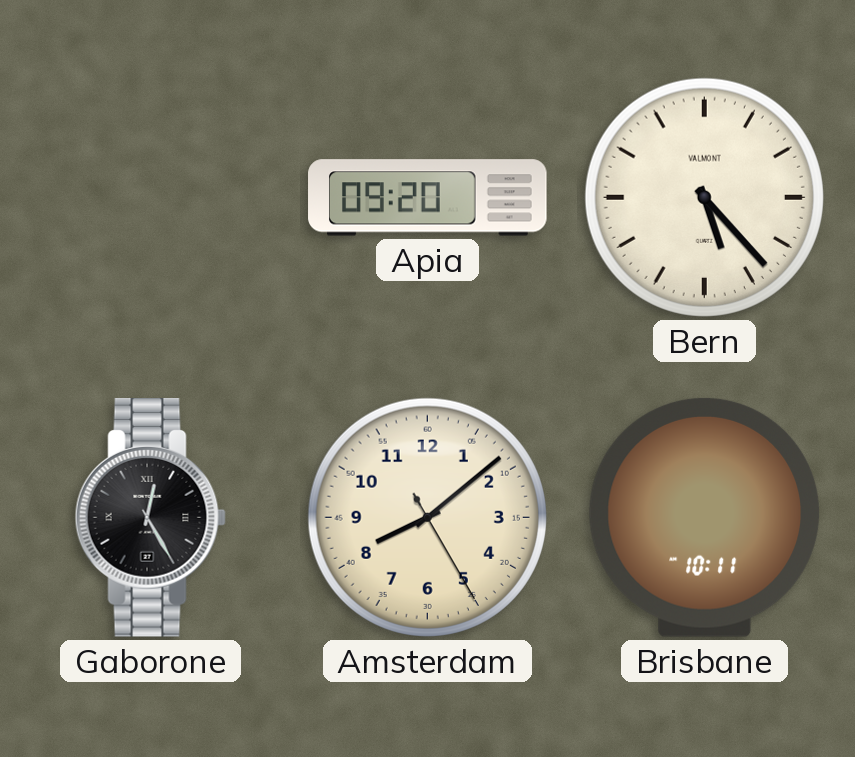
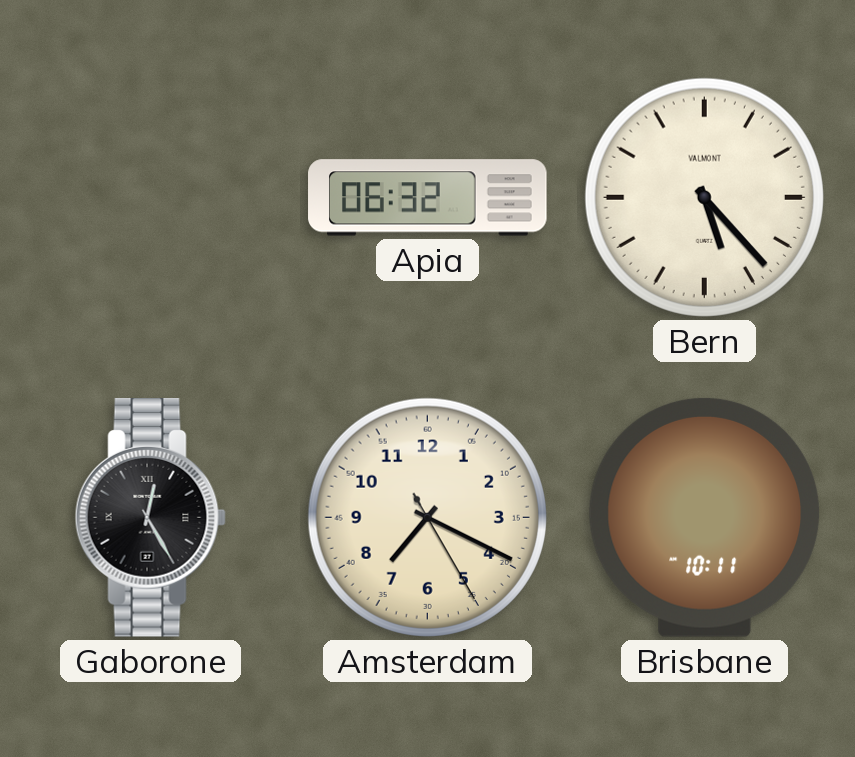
Apia: 09:20 -> 06:32
Amsterdam: 8:08 -> 7:19
